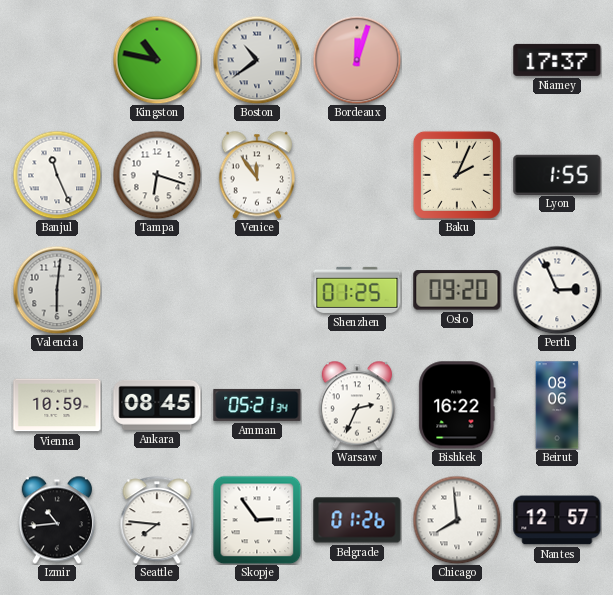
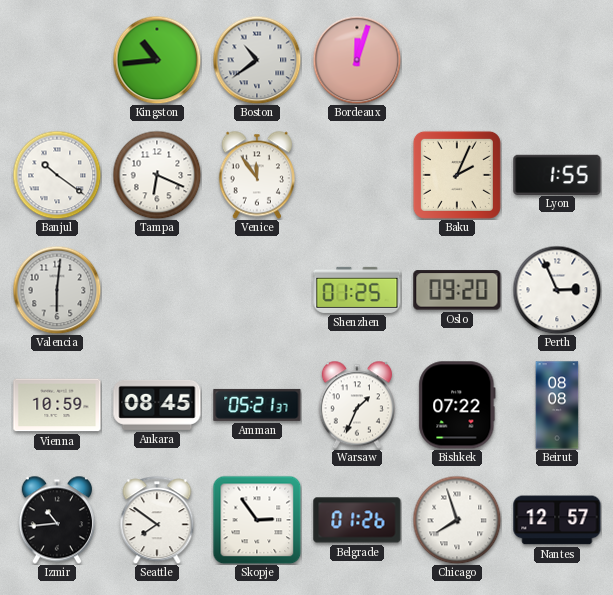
Kingston: 10:47 -> 10:44
Niamey: 17:37 -> none
Banjul: 11:26 -> 10:21
Tampa: 6:18 -> 6:19
Amman: 05:21:34 -> 05:21:37
Warsaw: 2:34 -> 1:34
Bishkek: 16:22 -> 07:22
Beirut: 08:06 -> 08:08
Seattle: 7:46 -> 7:51
Chicago: 7:59 -> 7:57
